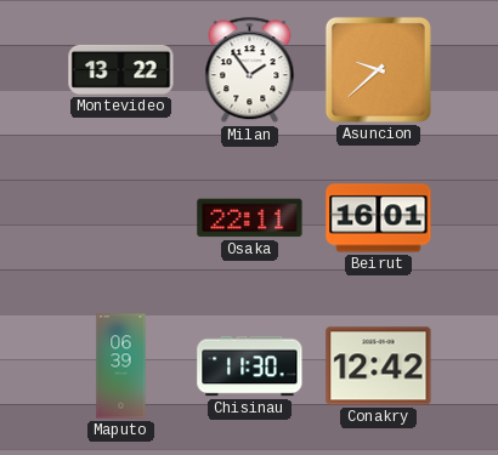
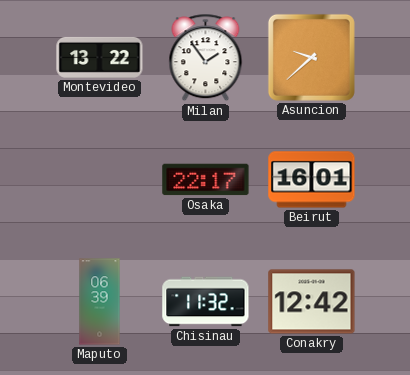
Osaka: 22:11 -> 22:17
Chisinau: 11:30 -> 11:32
